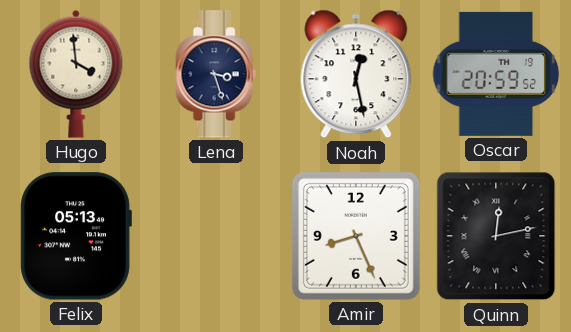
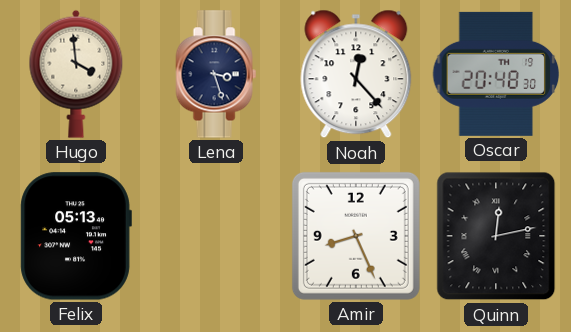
Noah: 12:28 -> 12:23
Oscar: 20:59 -> 20:48
